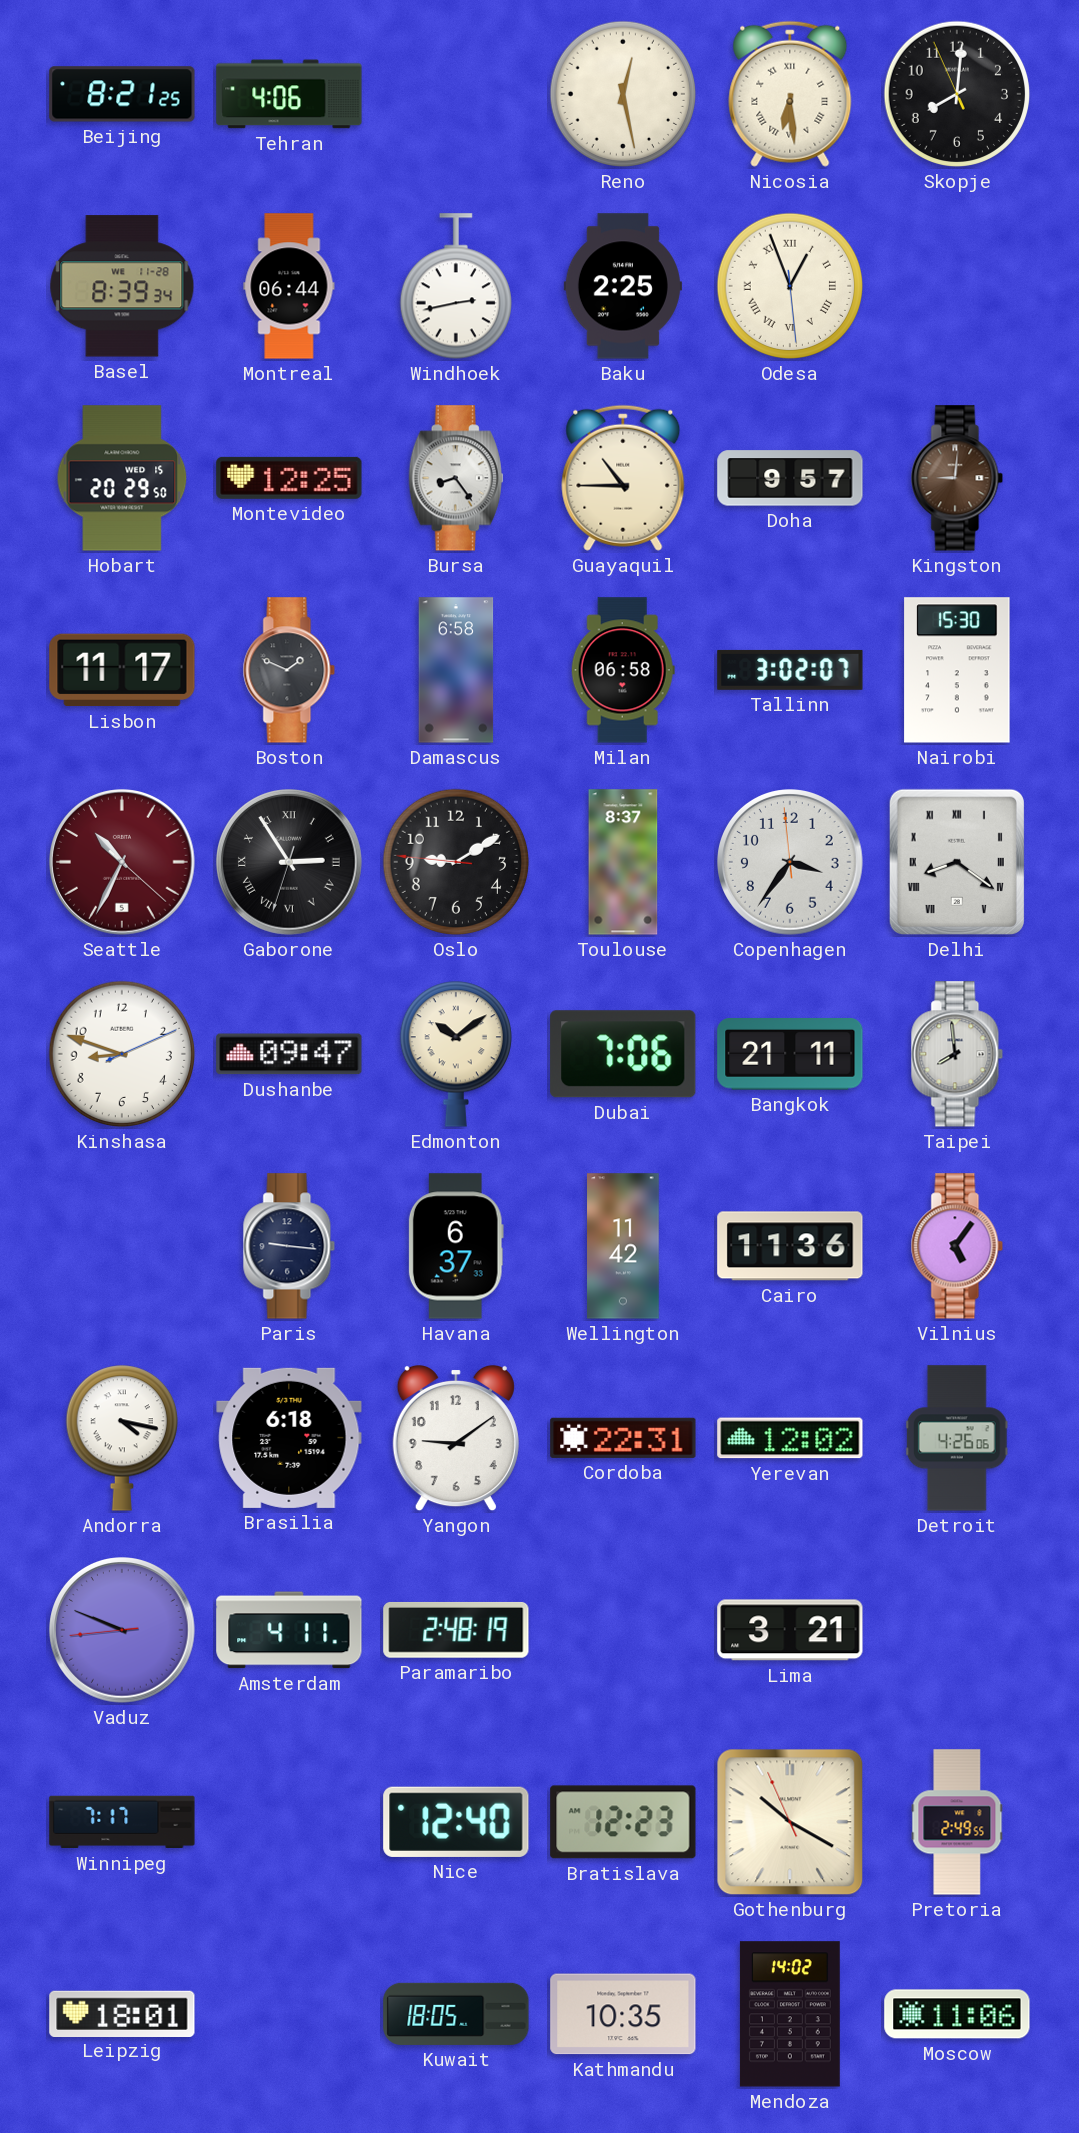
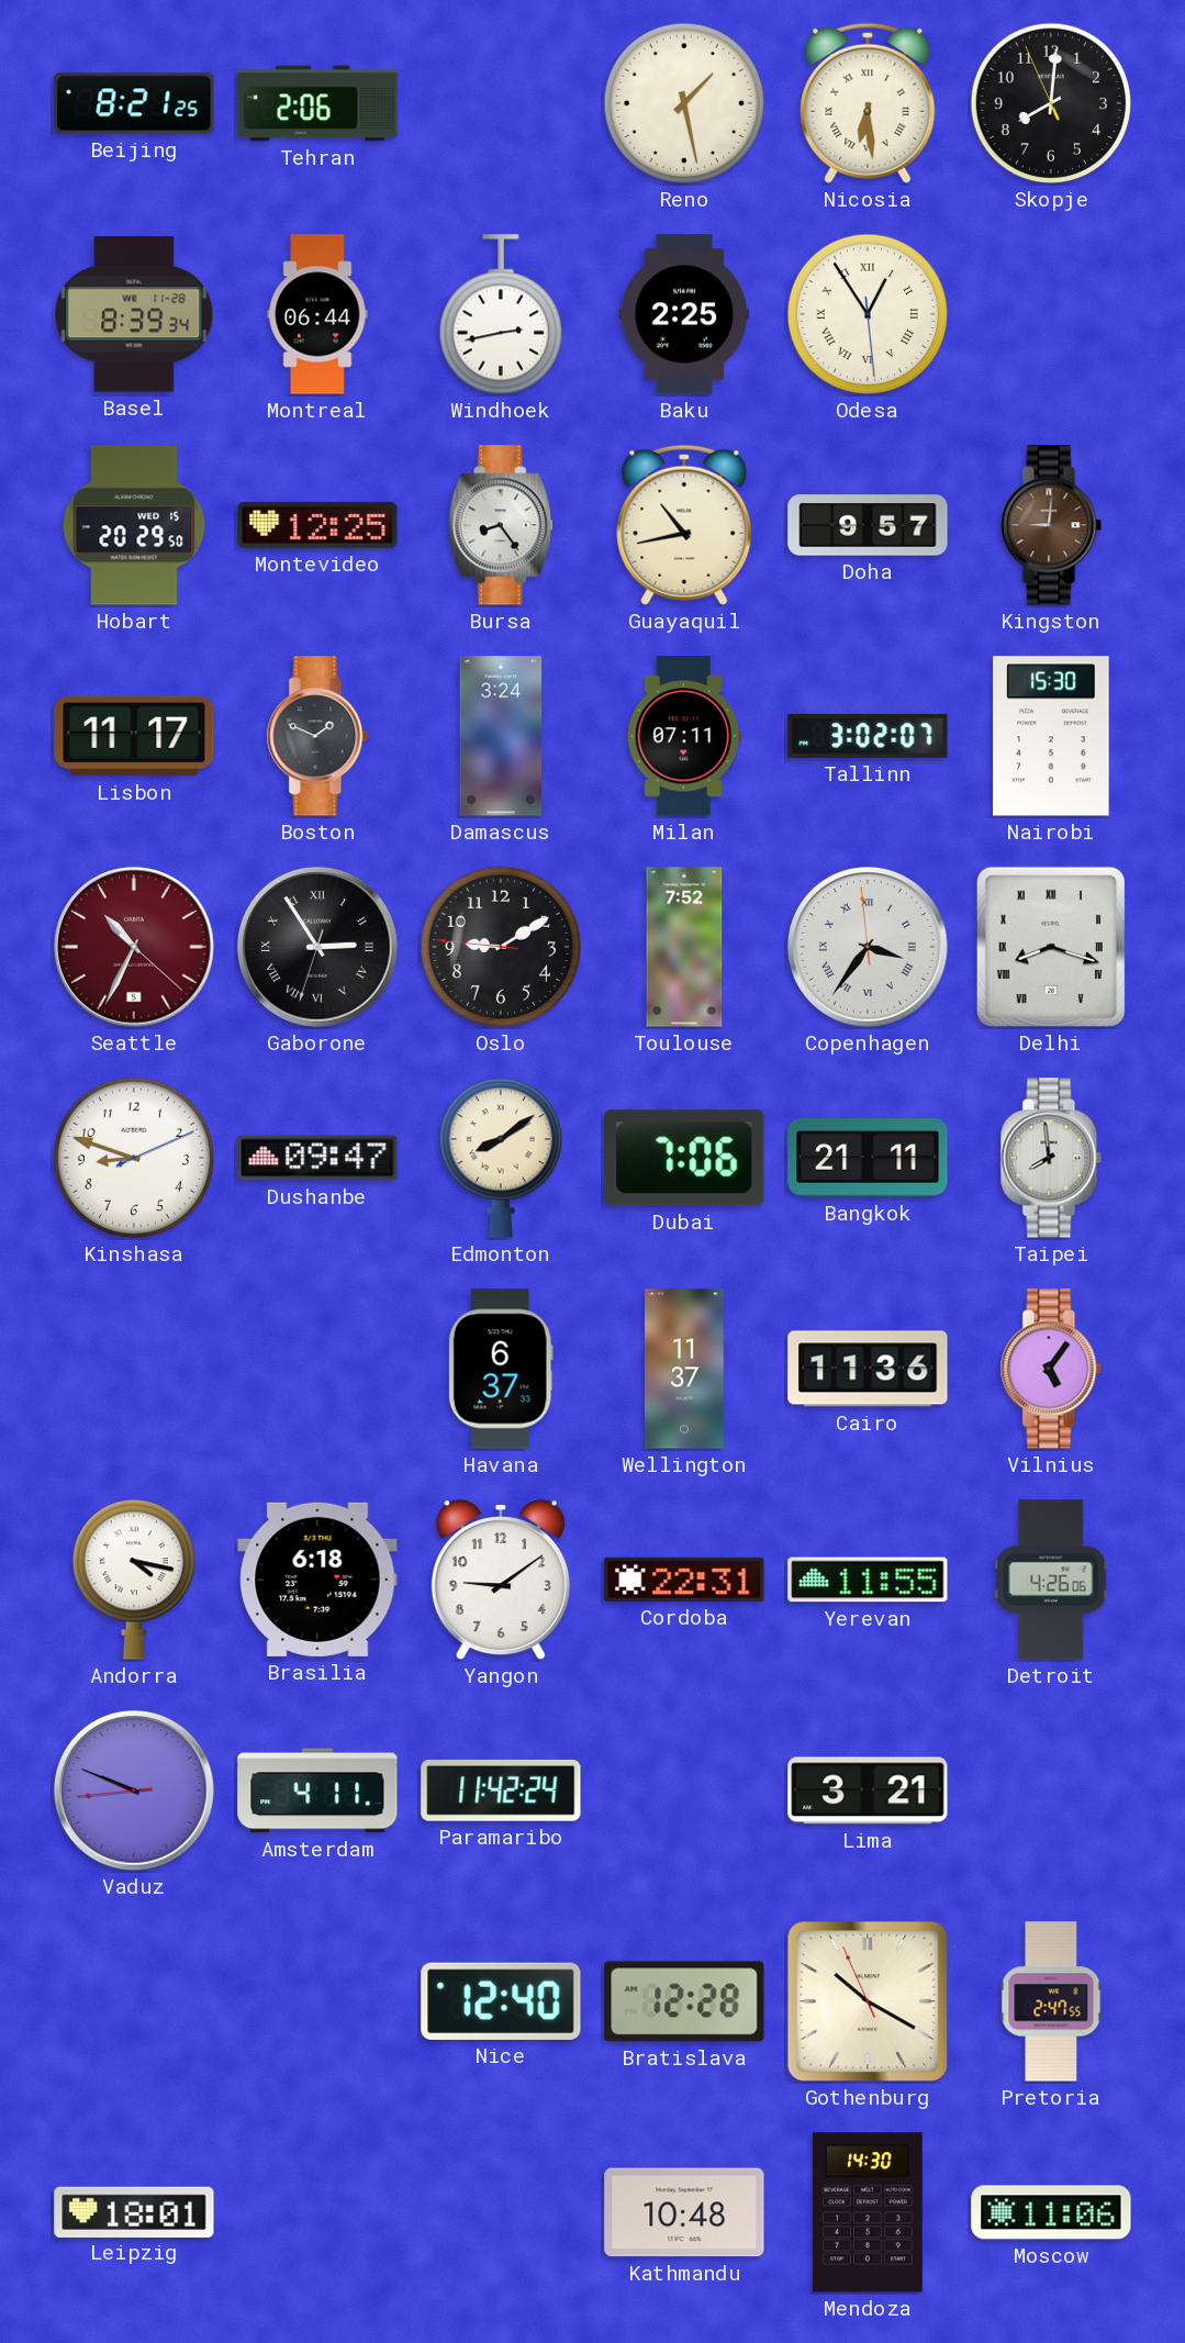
Tehran: 4:06 -> 2:06
Reno: 12:28 -> 1:28
Odesa: 12:56 -> 12:54
Guayaquil: 10:45 -> 10:43
Damascus: 6:58 -> 3:24
Milan: 06:58 -> 07:11
Toulouse: 8:37 -> 7:52
Copenhagen numerals: Arabic -> Roman
Delhi: 8:21 -> 8:18
Edmonton: 10:09 -> 8:09
Paris: 9:16 -> none
Wellington: 11:42 -> 11:37
Yerevan: 12:02 -> 11:55
Paramaribo: 2:48 -> 11:42
Winnipeg: 7:17 -> none
Bratislava: 12:23 -> 12:28
Pretoria: 2:49 -> 2:47
Kuwait: 18:05 -> none
Kathmandu: 10:35 -> 10:48
Mendoza: 14:02 -> 14:30
